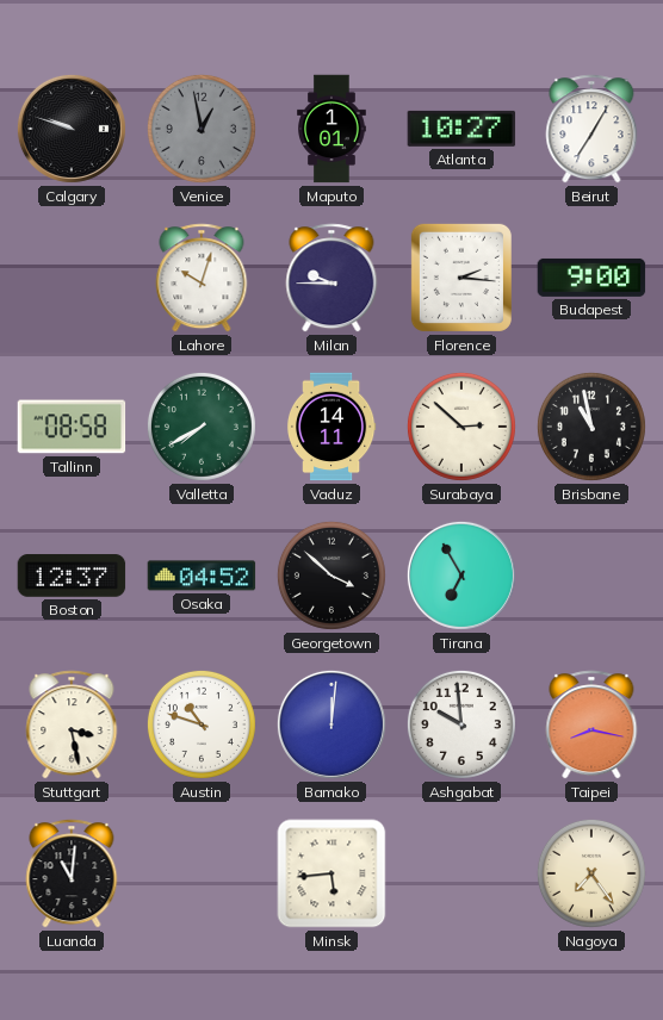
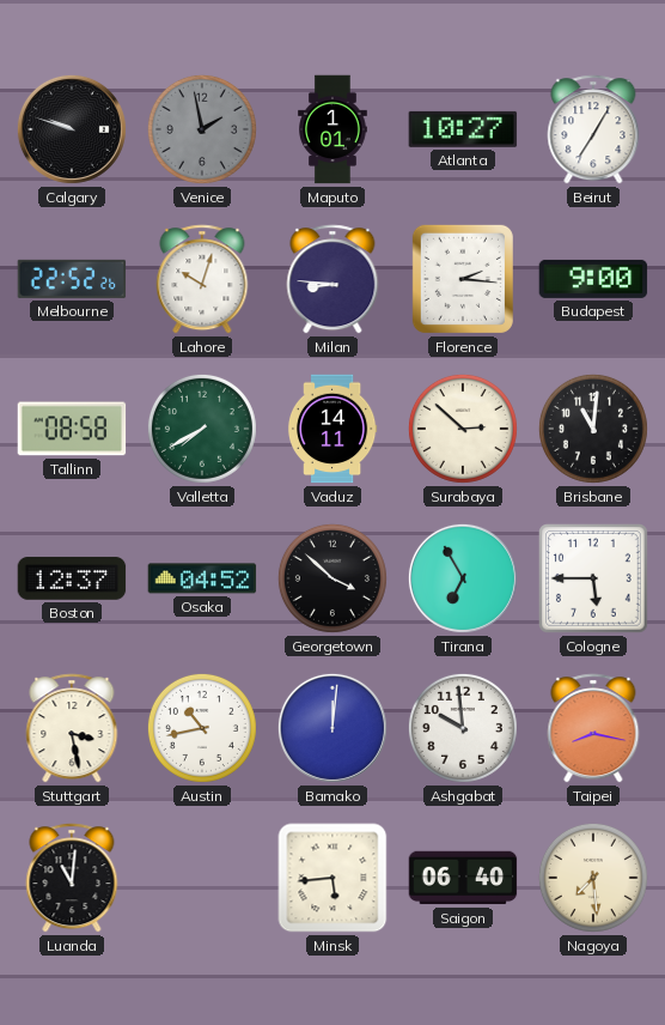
Venice: 12:58 -> 1:58
Melbourne: none -> 22:52
Milan: 9:45 -> 8:46
Brisbane: 10:58 -> 11:01
Cologne: none -> 5:45
Austin: 10:48 -> 10:43
Saigon: none -> 06:40
Nagoya: 7:24 -> 7:29
